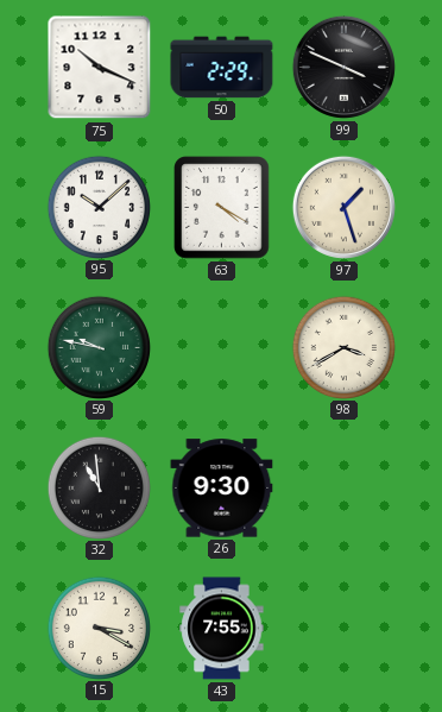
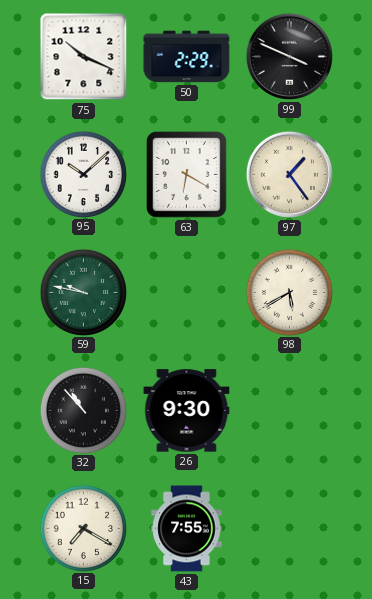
63: 4:20 -> 6:20
97: 1:27 -> 1:24
98: 3:40 -> 5:40
32: 10:59 -> 10:53
15: 3:20 -> 7:20
